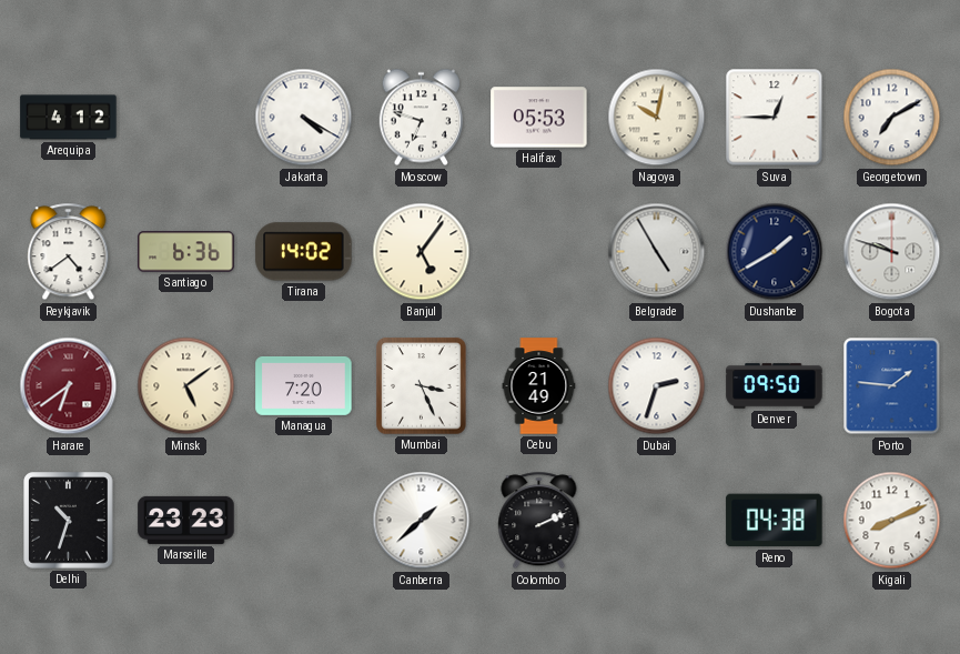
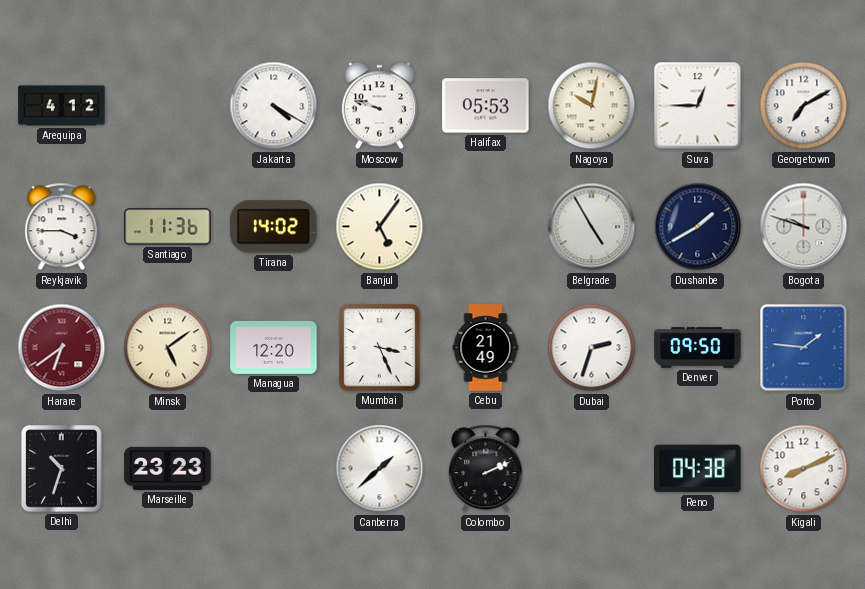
Moscow: 6:48 -> 9:48
Reykjavik: 4:39 -> 3:45
Santiago: 6:36 -> 11:36
Managua: 7:20 -> 12:20
